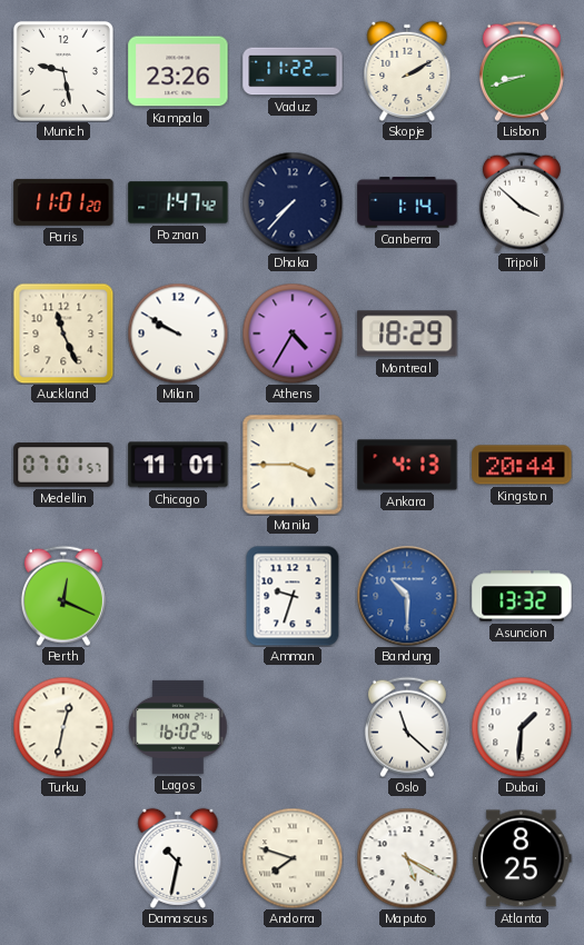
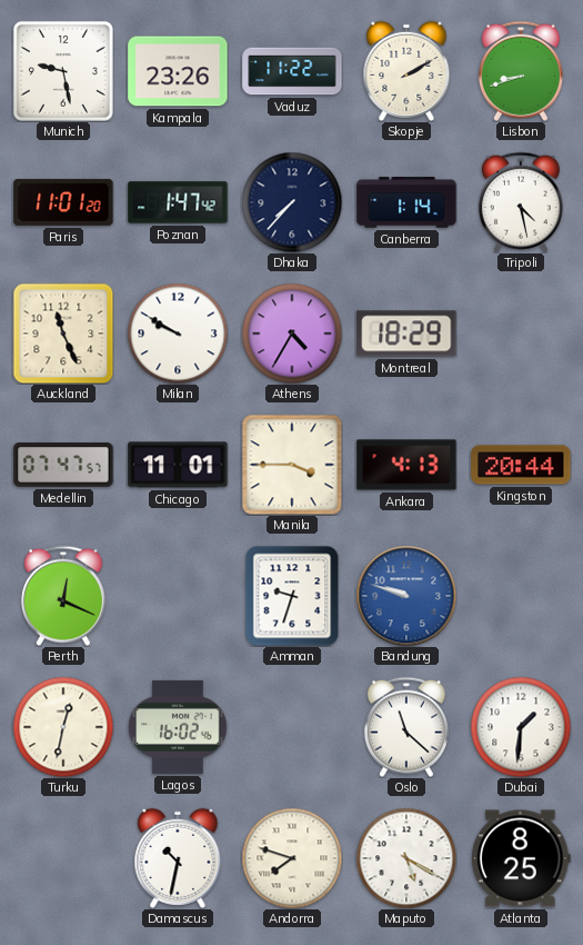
Tripoli: 3:52 -> 4:28
Medellin: 07:01 -> 07:47
Bandung: 10:30 -> 9:48
Asuncion: 13:32 -> none
